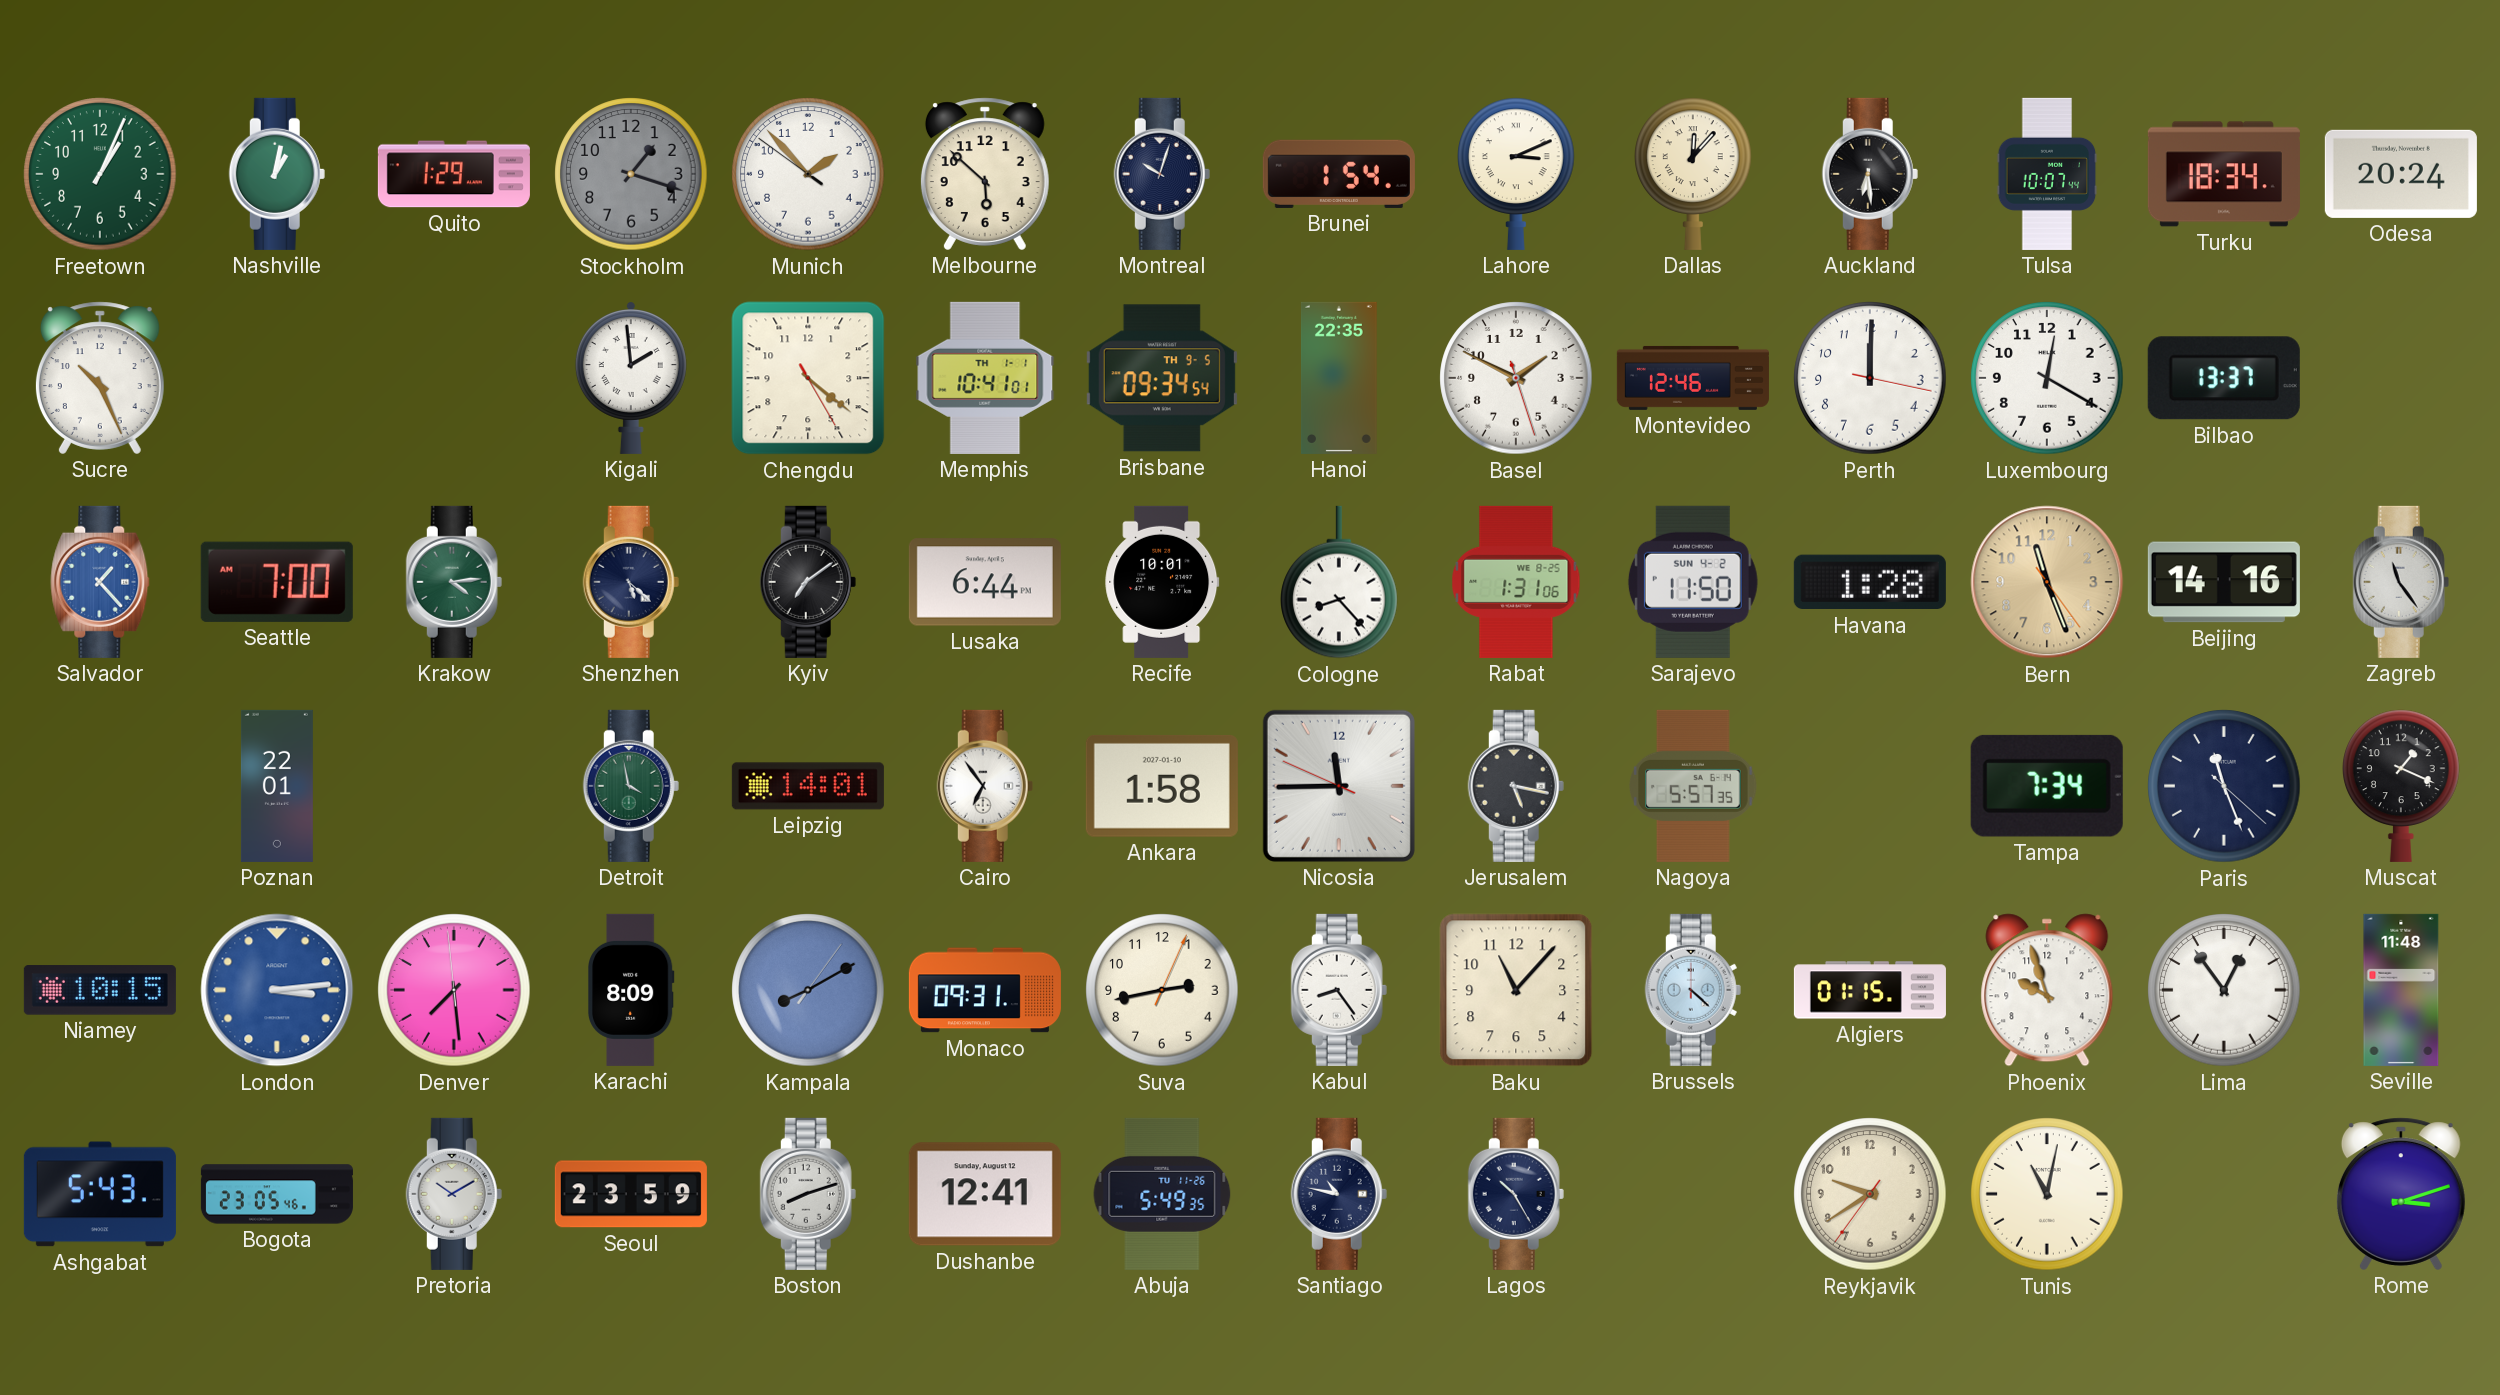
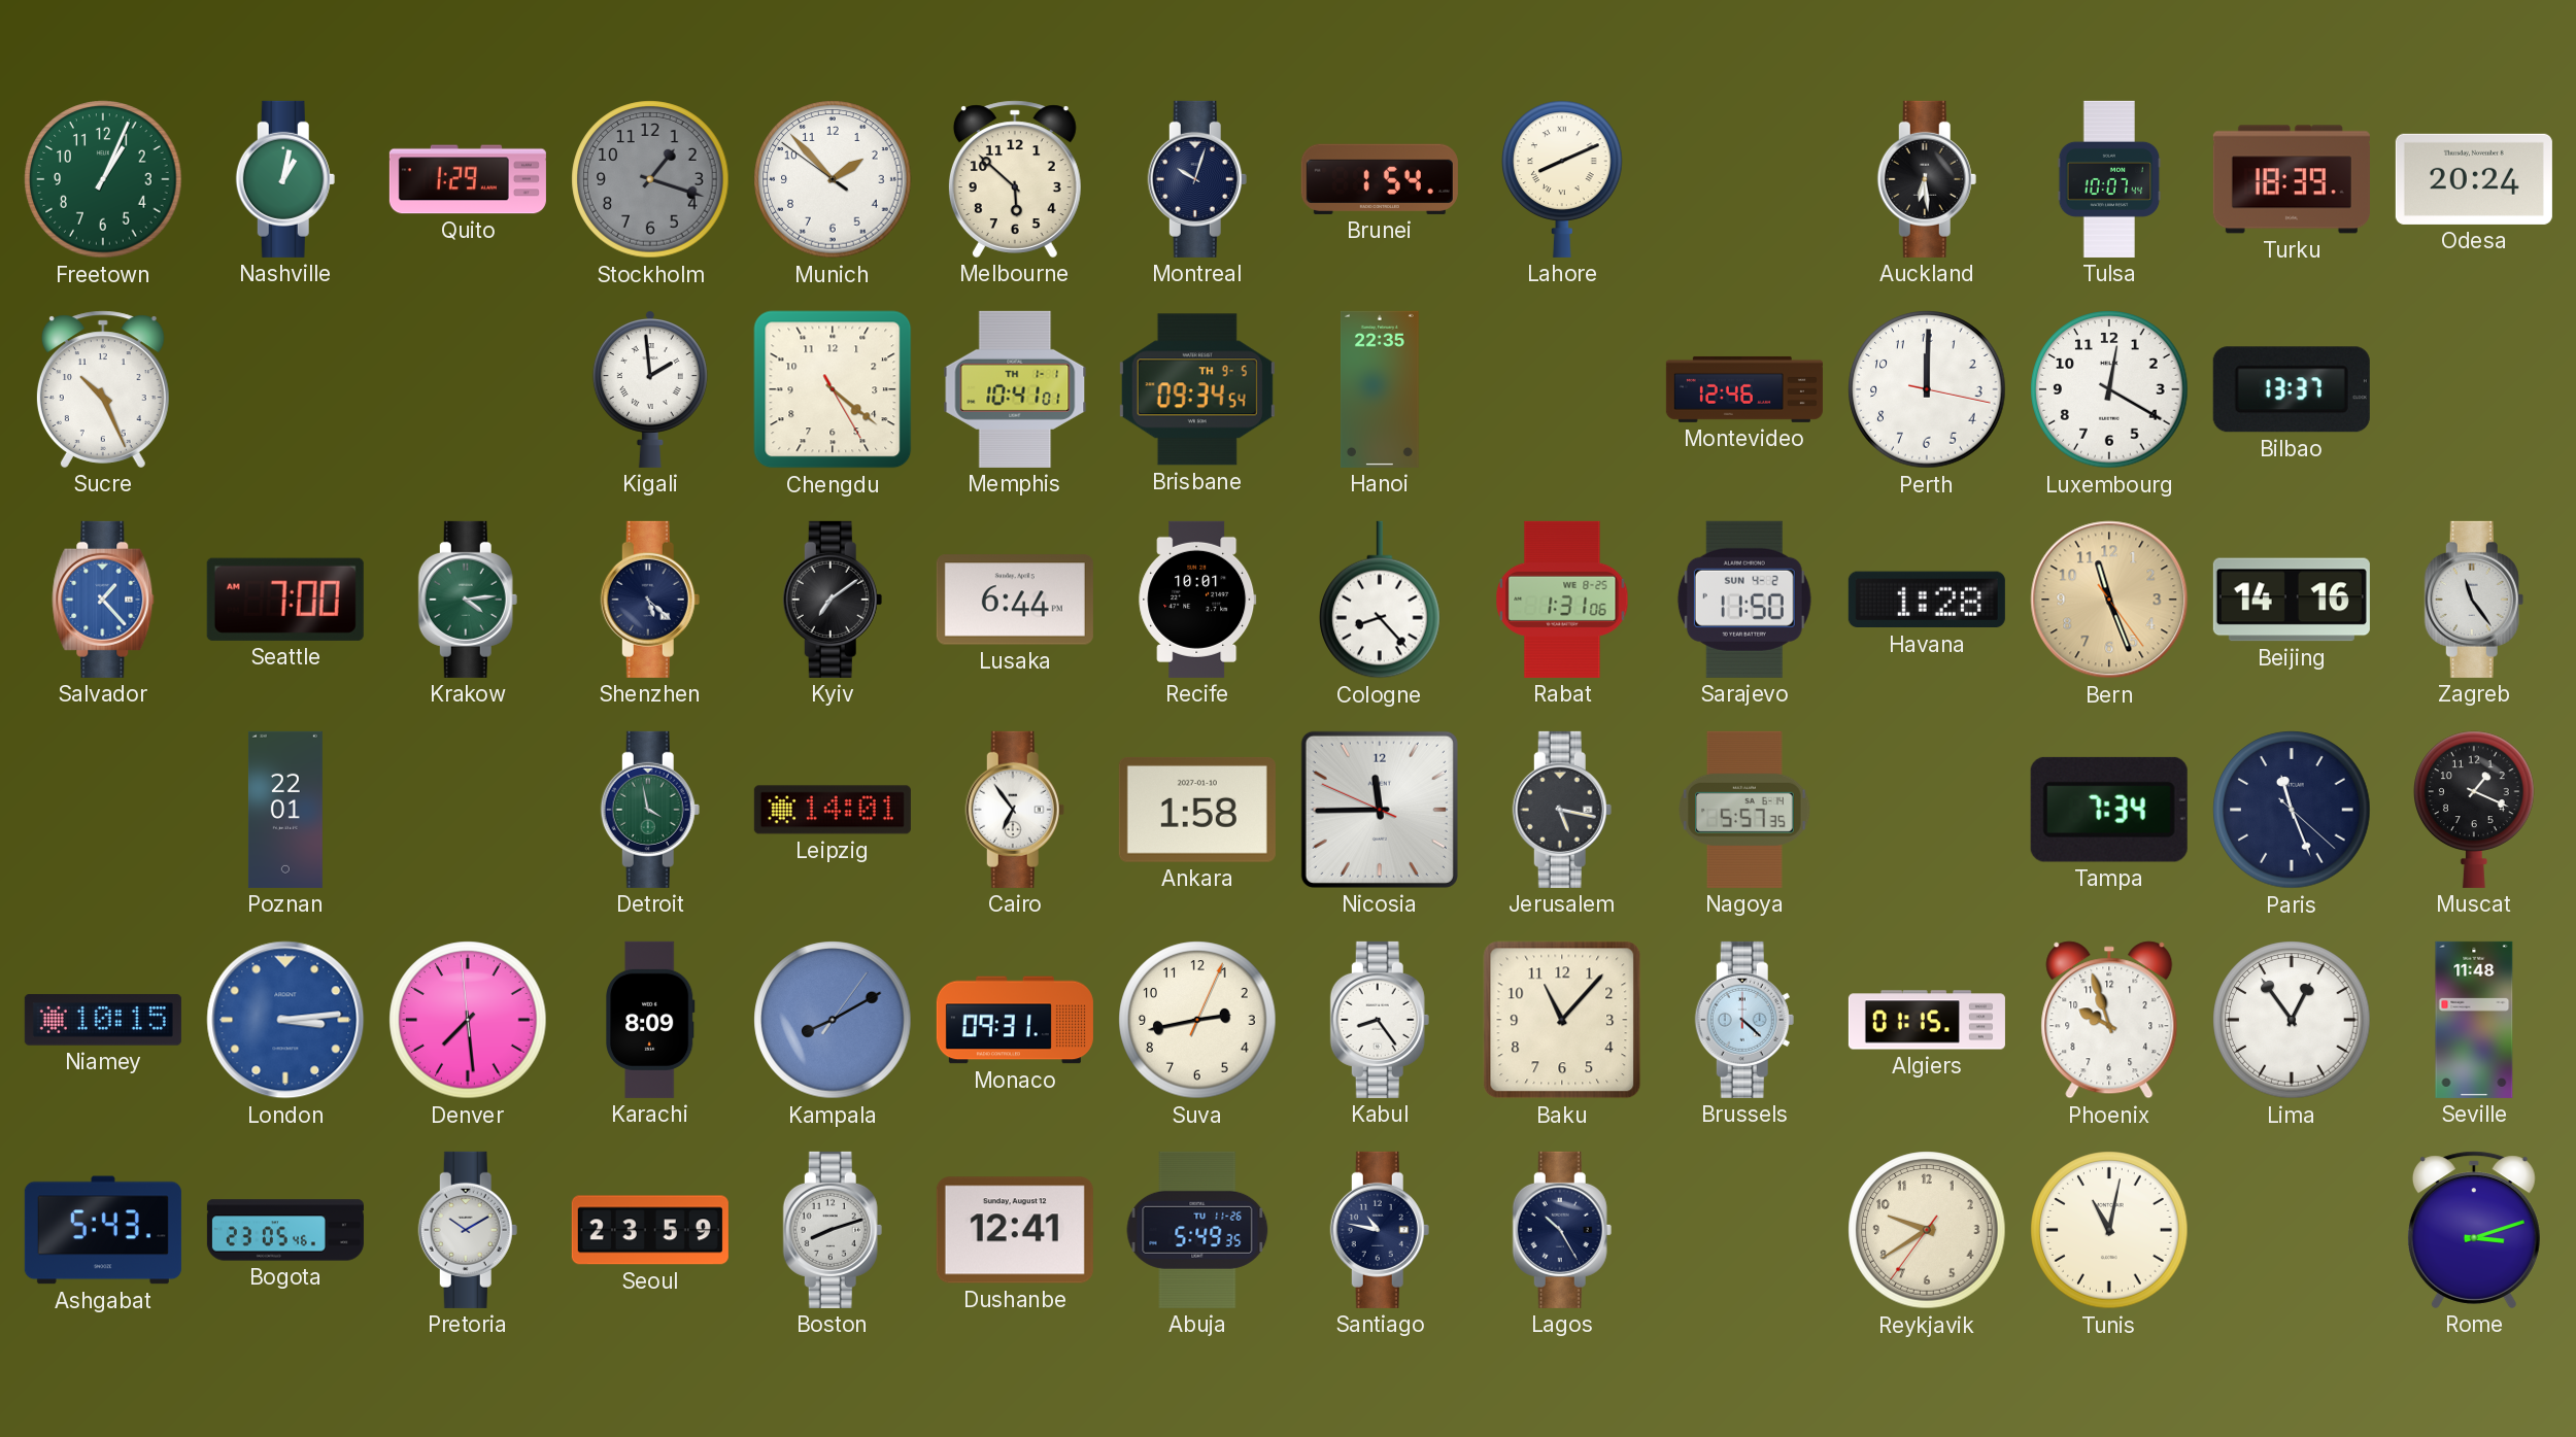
Lahore: 3:11 -> 8:11
Dallas: 12:07 -> none
Turku: 18:34 -> 18:39
Basel: 1:49 -> none
